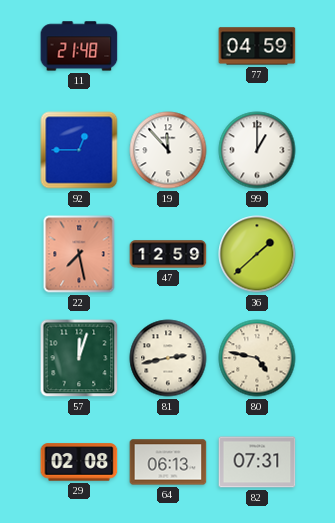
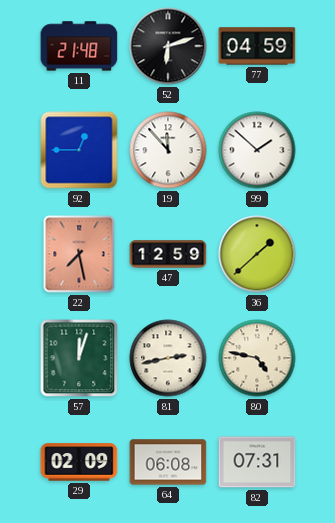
52: none -> 6:12
99: 1:00 -> 1:52
29: 02:08 -> 02:09
64: 06:13 -> 06:08
